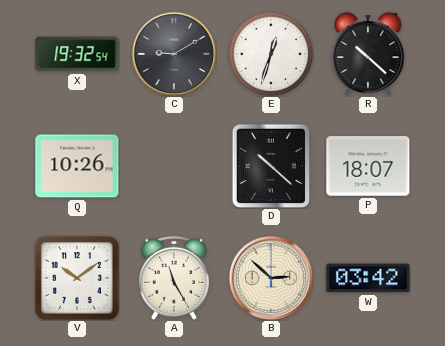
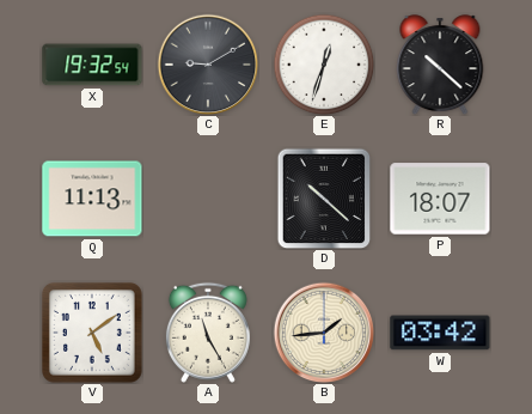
Q: 10:26 -> 11:13
V: 10:09 -> 5:09
B: 2:52 -> 1:44
